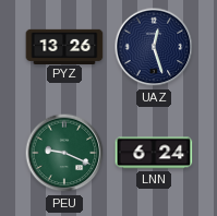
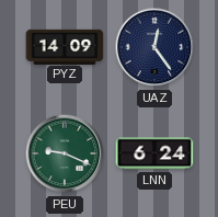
PYZ: 13:26 -> 14:09
UAZ: 12:27 -> 12:24
